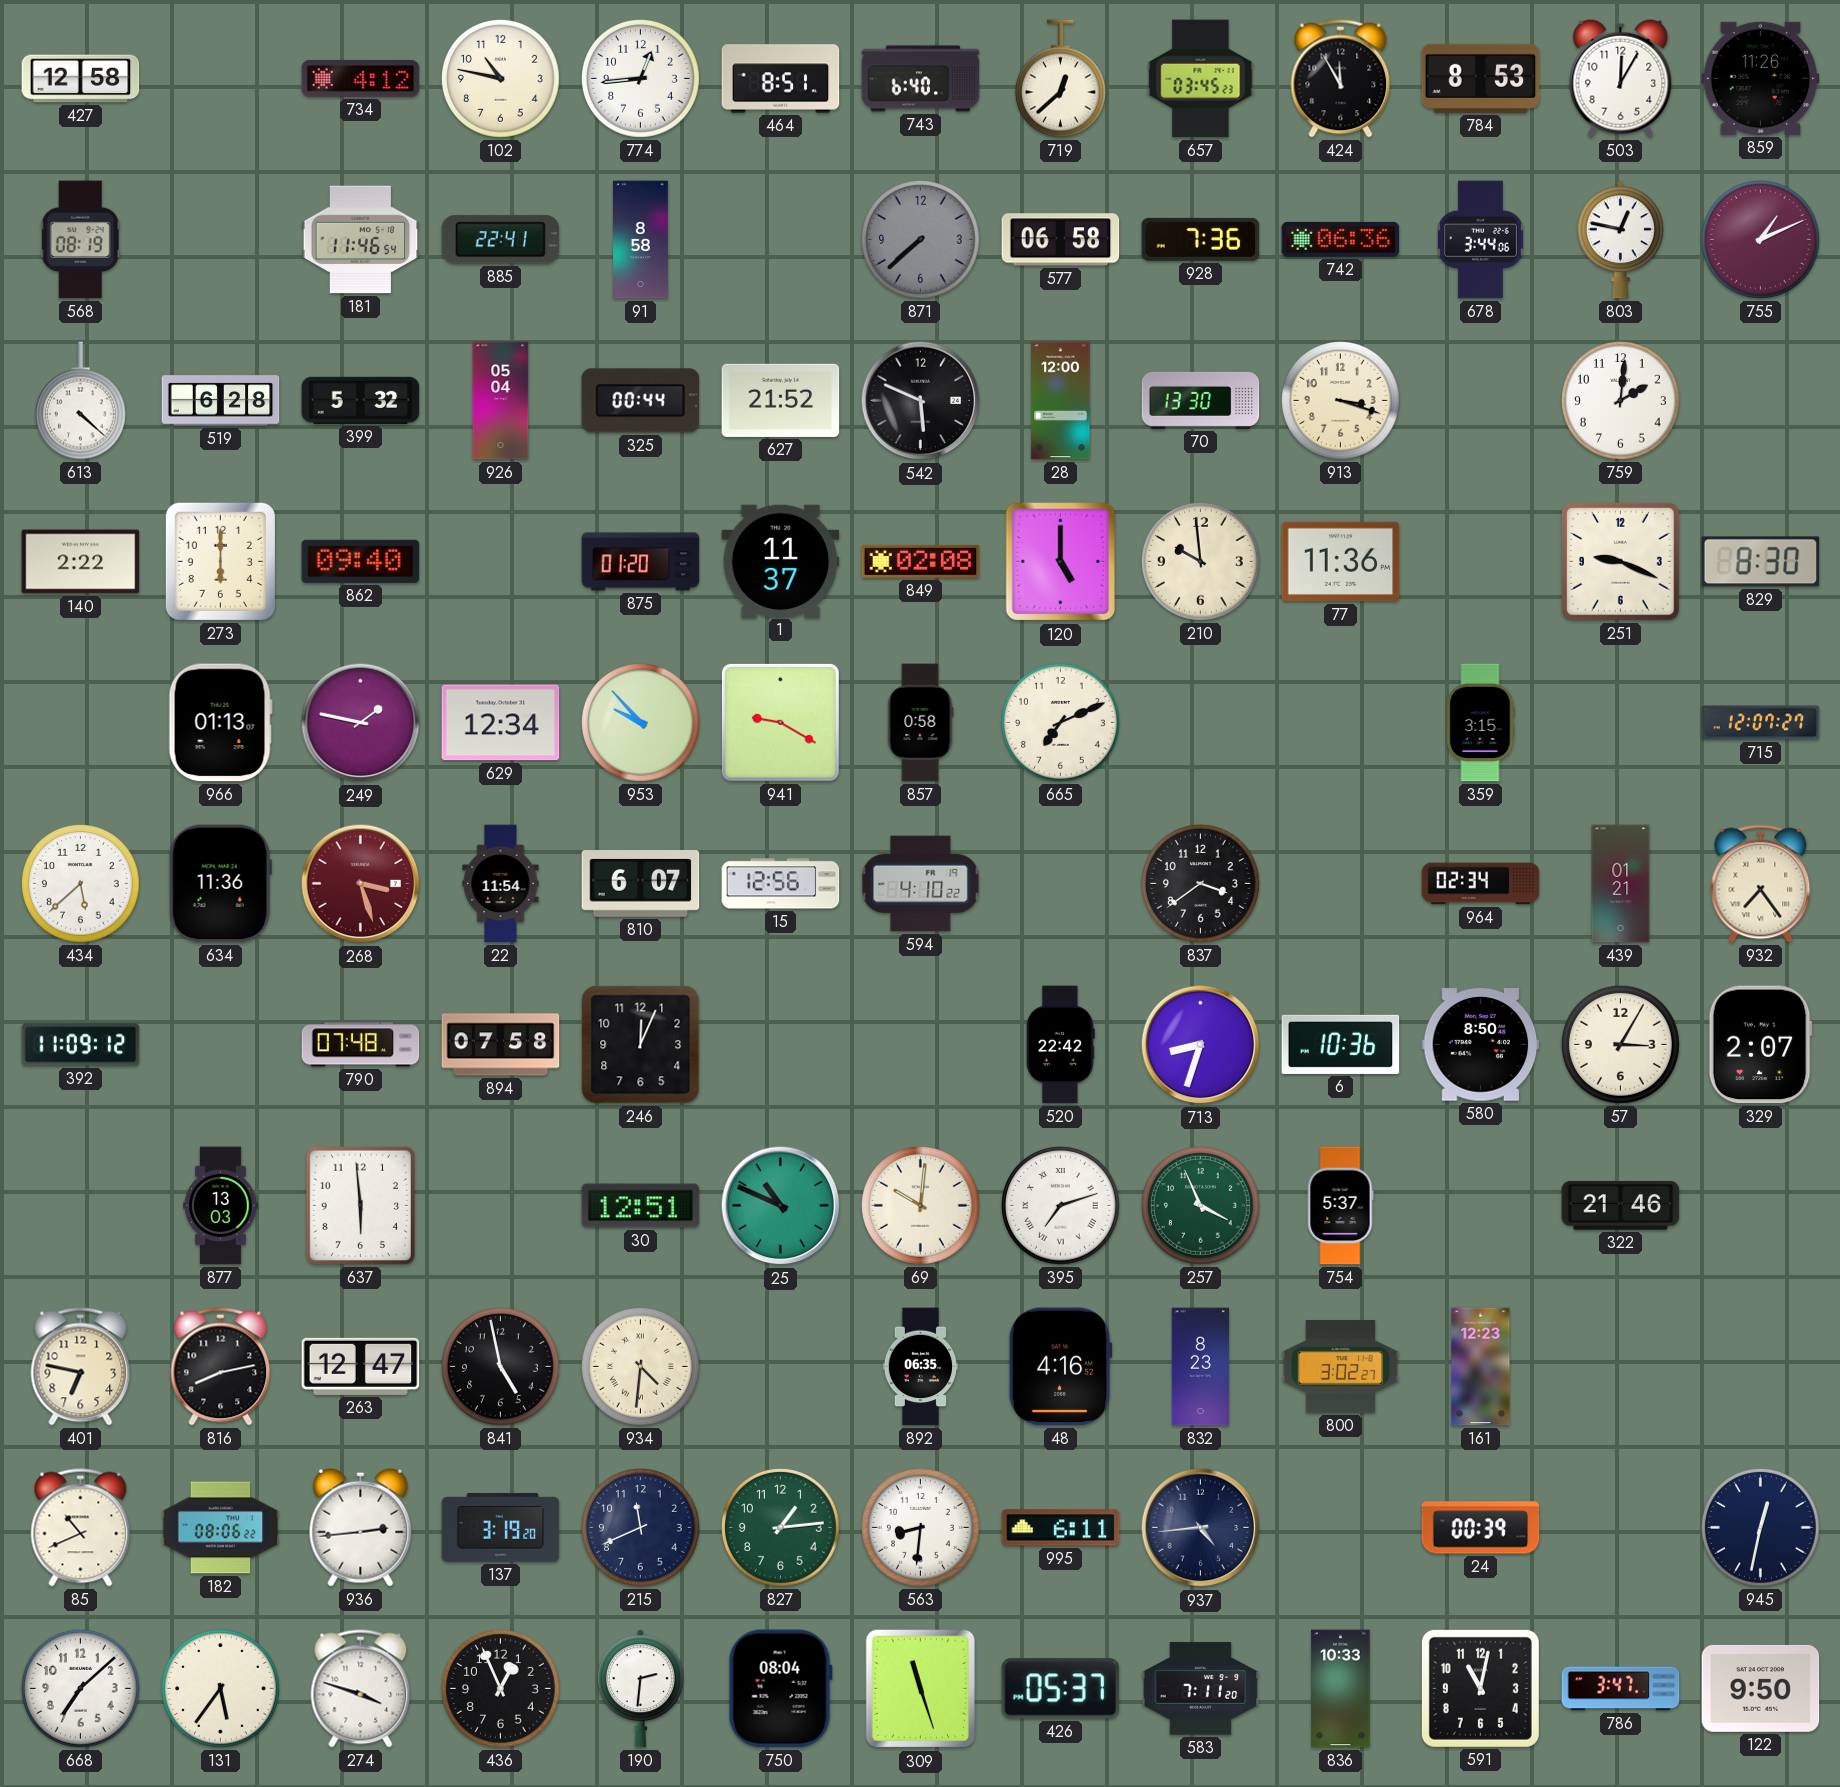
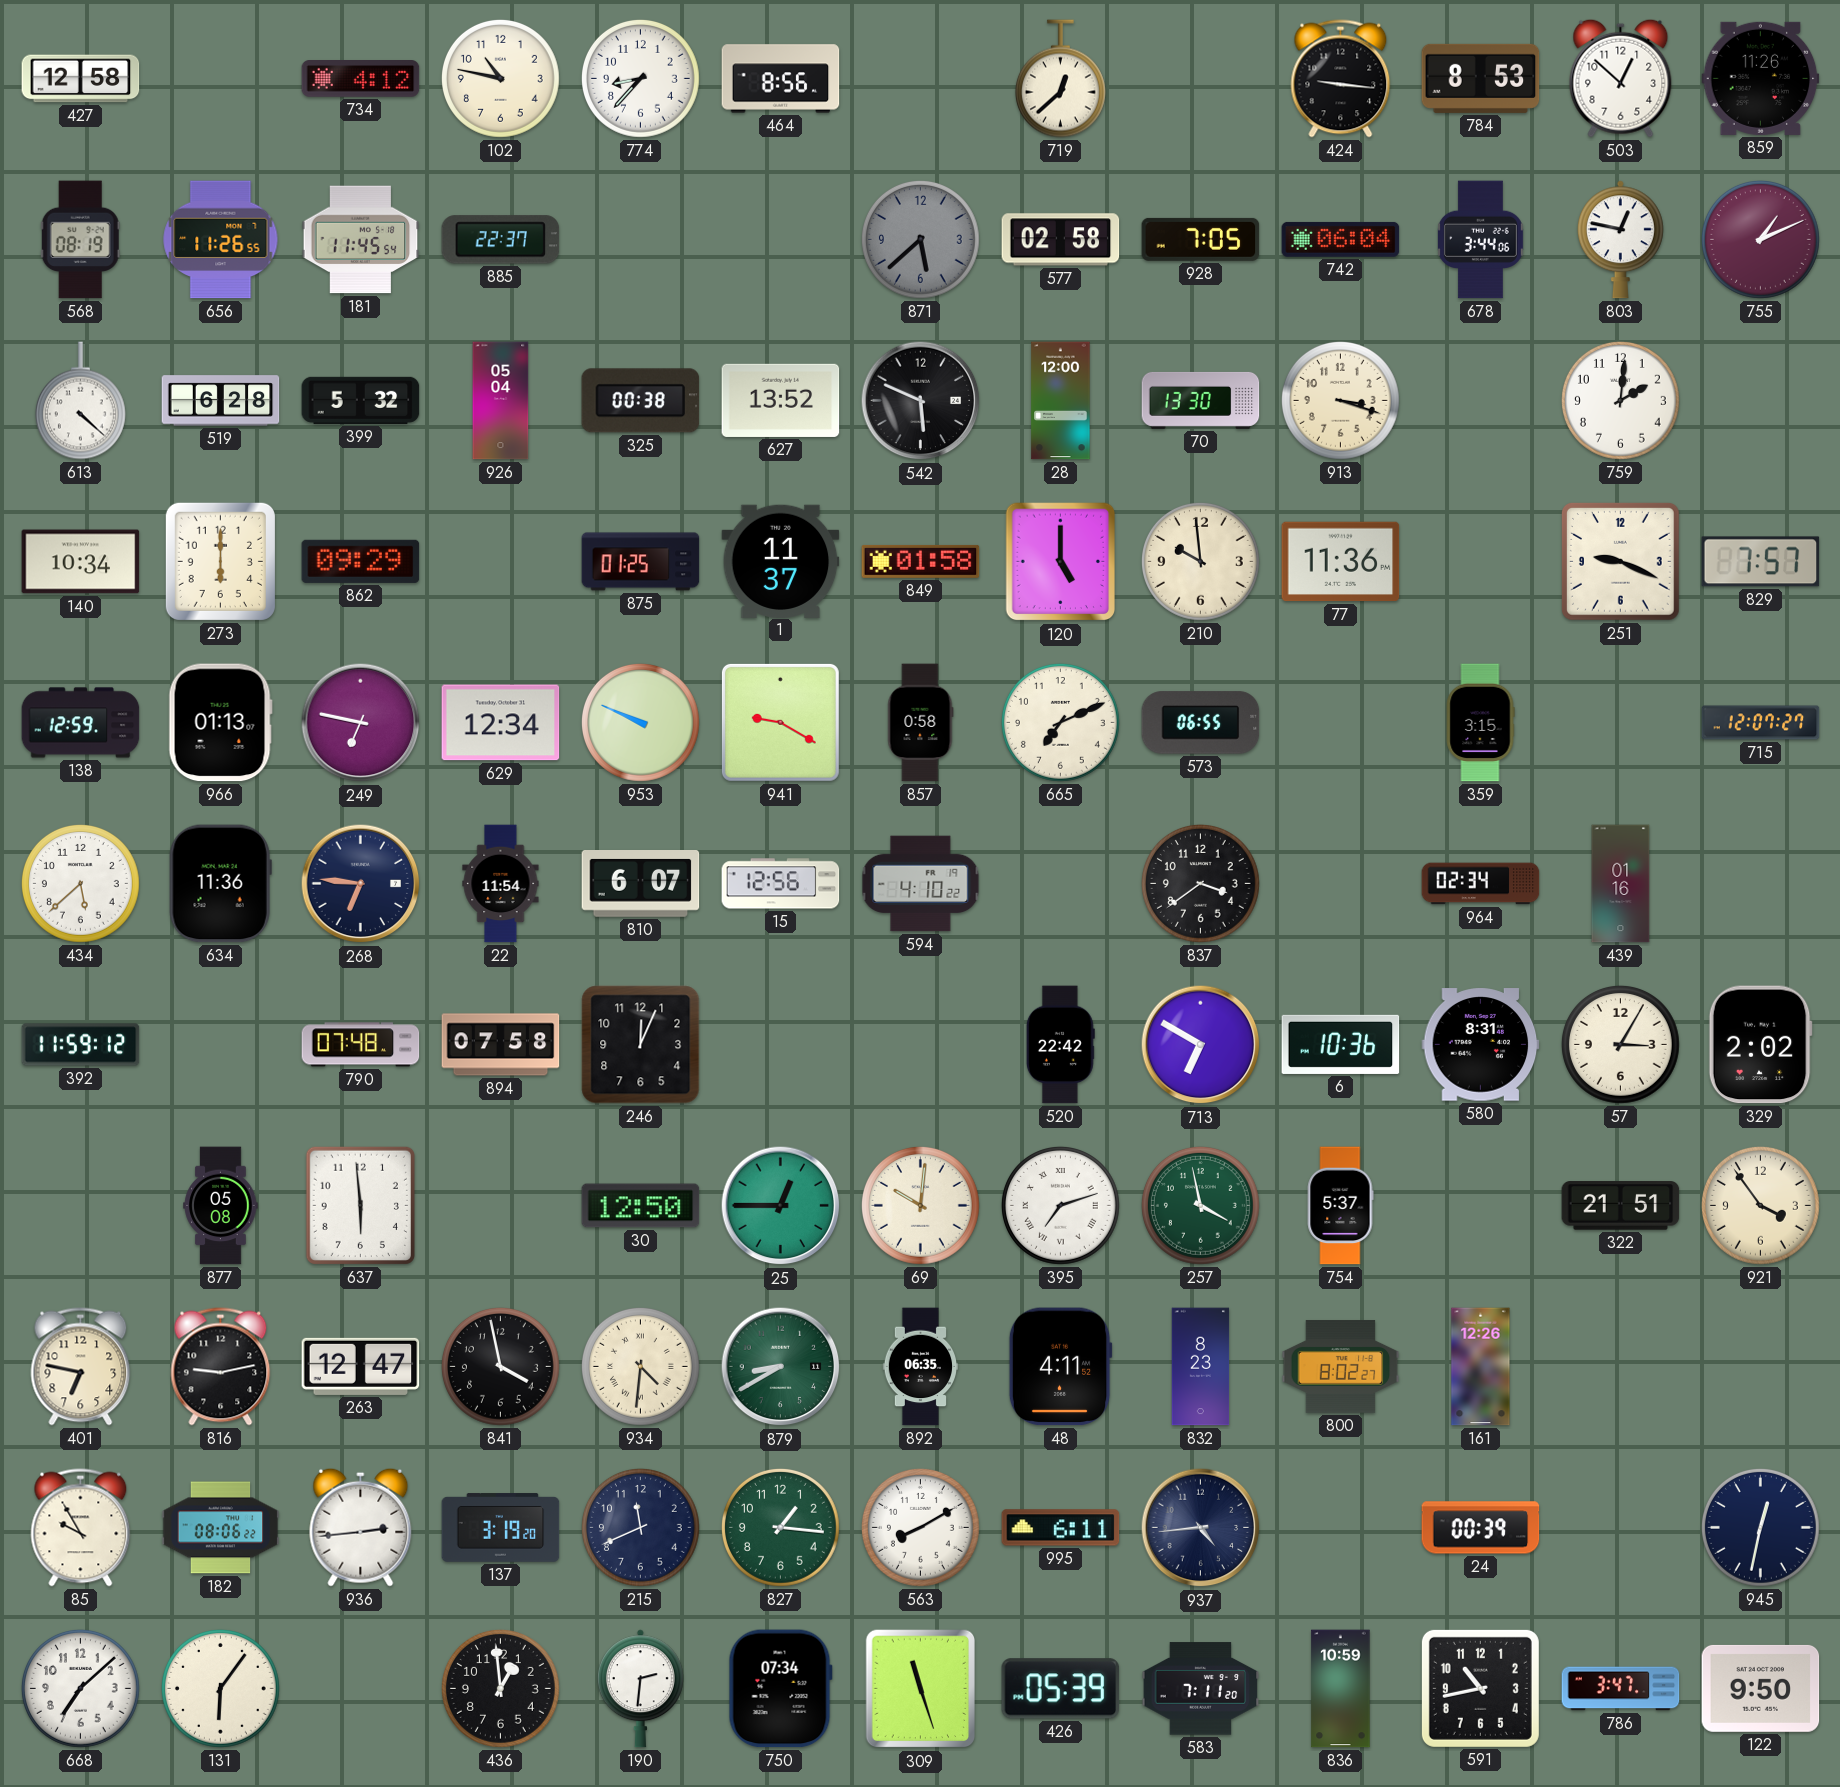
774: 12:44 -> 8:37
464: 8:51 -> 8:56
743: 6:40 -> none
657: 03:45 -> none
424: 11:55 -> 9:16
503: 12:05 -> 12:52
656: none -> 11:26
181: 11:46 -> 11:45
885: 22:41 -> 22:37
91: 8:58 -> none
871: 7:38 -> 5:38
577: 06:58 -> 02:58
928: 7:36 -> 7:05
742: 06:36 -> 06:04
325: 00:44 -> 00:38
627: 21:52 -> 13:52
140: 2:22 -> 10:34
862: 09:40 -> 09:29
875: 01:20 -> 01:25
849: 02:08 -> 01:58
829: 8:30 -> 7:57
138: none -> 12:59
249: 1:47 -> 6:47
953: 9:53 -> 9:49
573: none -> 06:55
268: 3:27 -> 6:46
268 dial: burgundy -> navy
439: 01:21 -> 01:16
932: 7:24 -> none
392: 11:09 -> 11:59
713: 8:33 -> 6:50
580: 8:50 -> 8:31
329: 2:07 -> 2:02
877: 13:03 -> 05:08
30: 12:51 -> 12:50
25: 10:49 -> 12:45
257: 3:56 -> 3:58
322: 21:46 -> 21:51
921: none -> 3:54
816: 8:13 -> 9:13
841: 4:58 -> 3:58
879: none -> 8:40
48: 4:16 -> 4:11
800: 3:02 -> 8:02
161: 12:23 -> 12:26
85: 10:41 -> 9:55
827: 1:14 -> 1:16
563: 8:31 -> 8:10
131: 5:36 -> 6:06
274: 3:48 -> none
436: 12:56 -> 12:59
750: 08:04 -> 07:34
426: 05:37 -> 05:39
836: 10:33 -> 10:59
591: 11:02 -> 10:43
